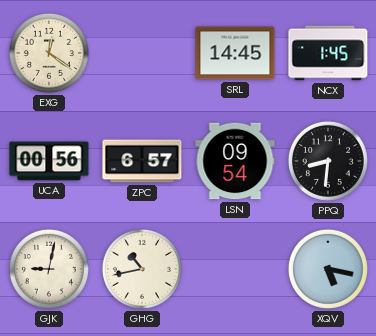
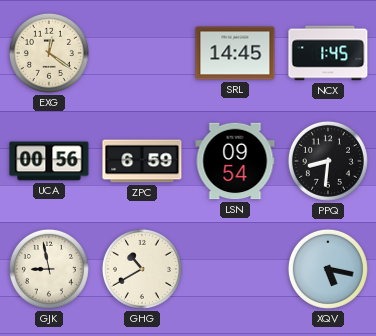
ZPC: 6:57 -> 6:59
GJK: 9:02 -> 8:58
GHG: 10:43 -> 10:40
